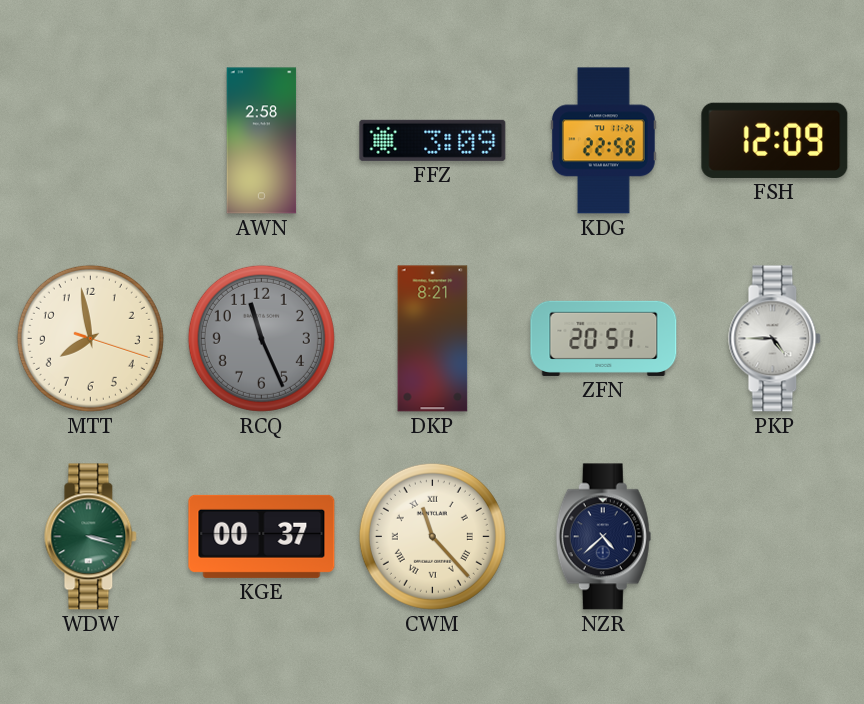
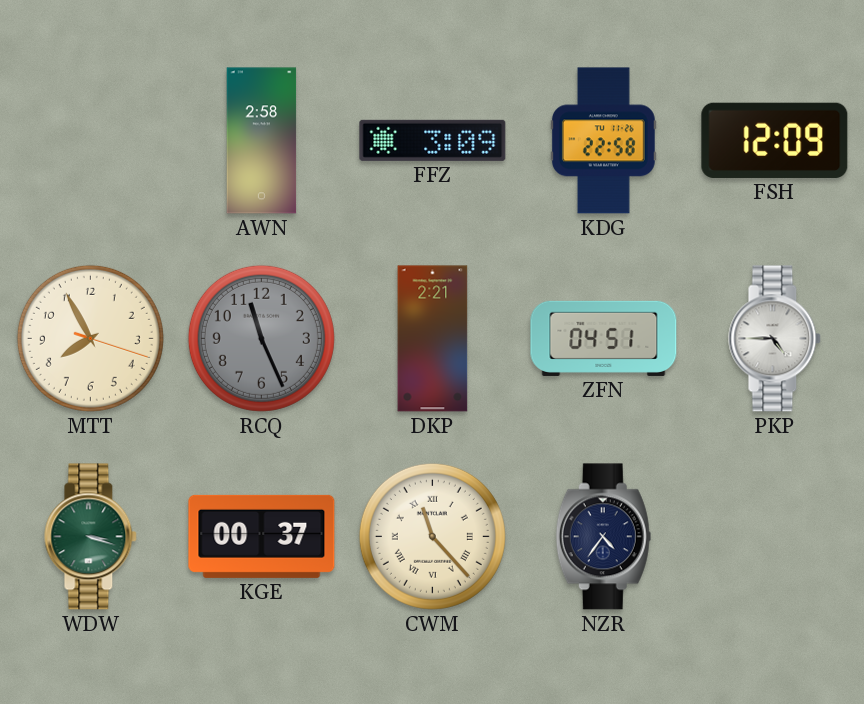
MTT: 7:58 -> 7:55
DKP: 8:21 -> 2:21
ZFN: 20:51 -> 04:51
NZR: 4:38 -> 4:36
